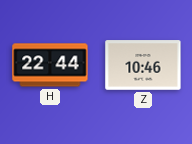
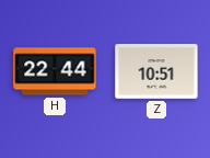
Z: 10:46 -> 10:51
